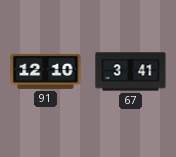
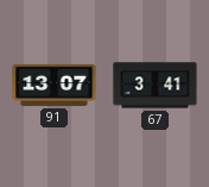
91: 12:10 -> 13:07
